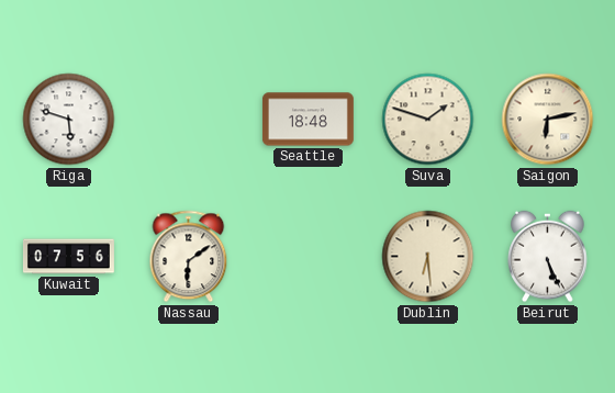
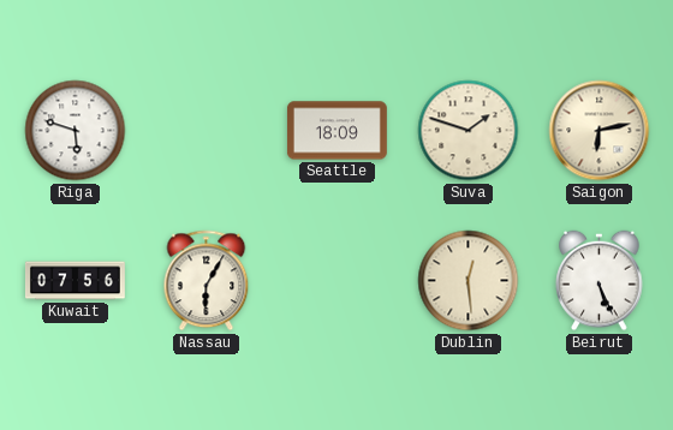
Seattle: 18:48 -> 18:09
Nassau: 6:09 -> 6:05
Dublin: 6:29 -> 12:29
